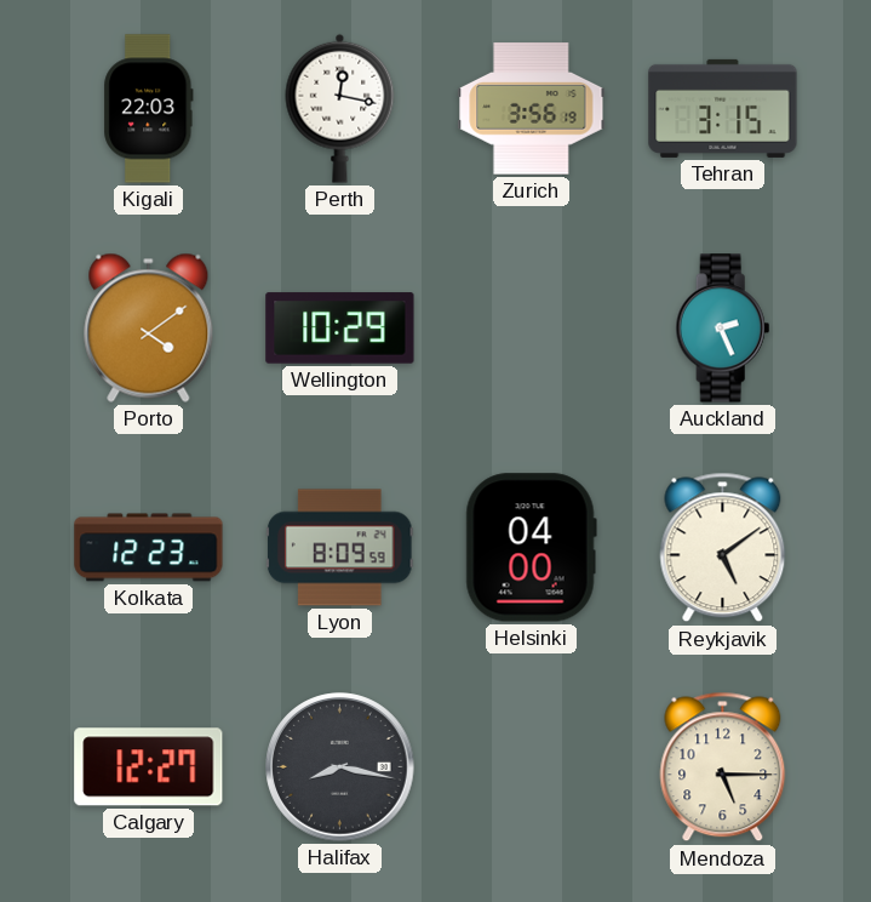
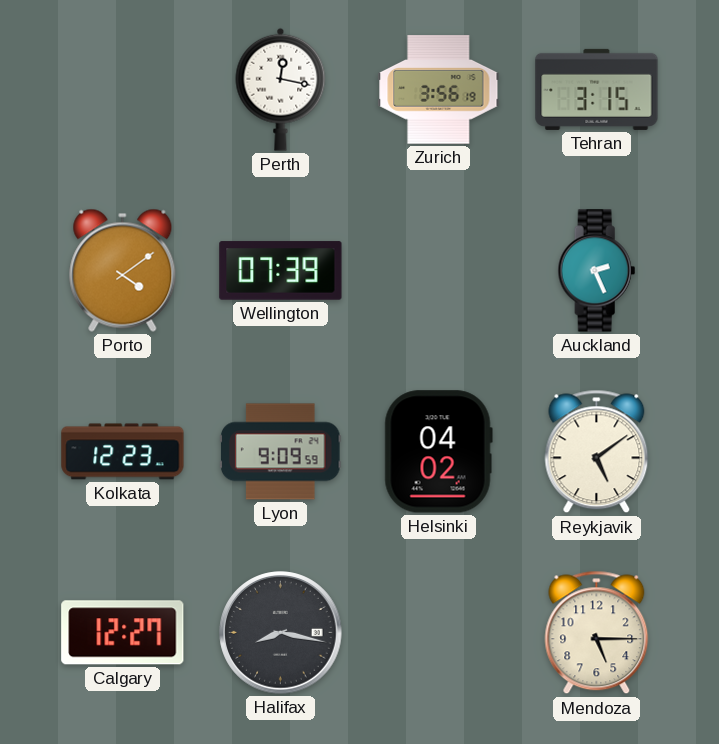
Kigali: 22:03 -> none
Wellington: 10:29 -> 07:39
Lyon: 8:09 -> 9:09
Helsinki: 04:00 -> 04:02
